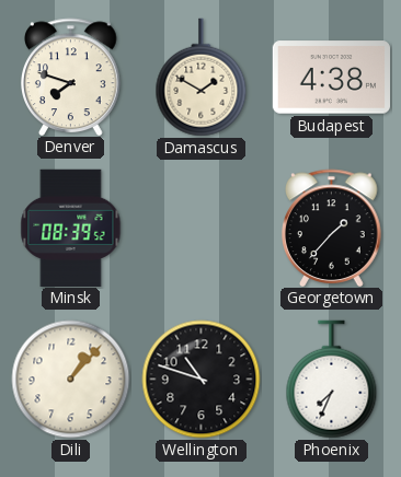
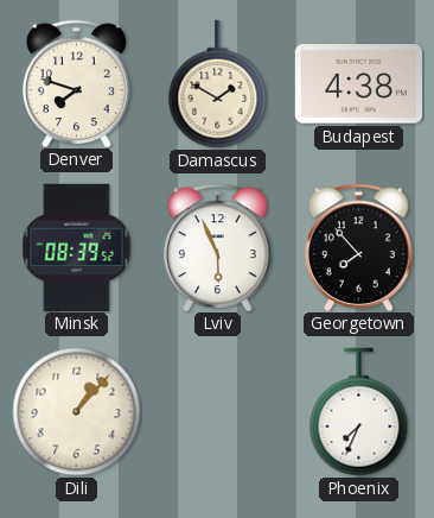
Lviv: none -> 5:56
Georgetown: 1:37 -> 7:53
Wellington: 10:48 -> none
